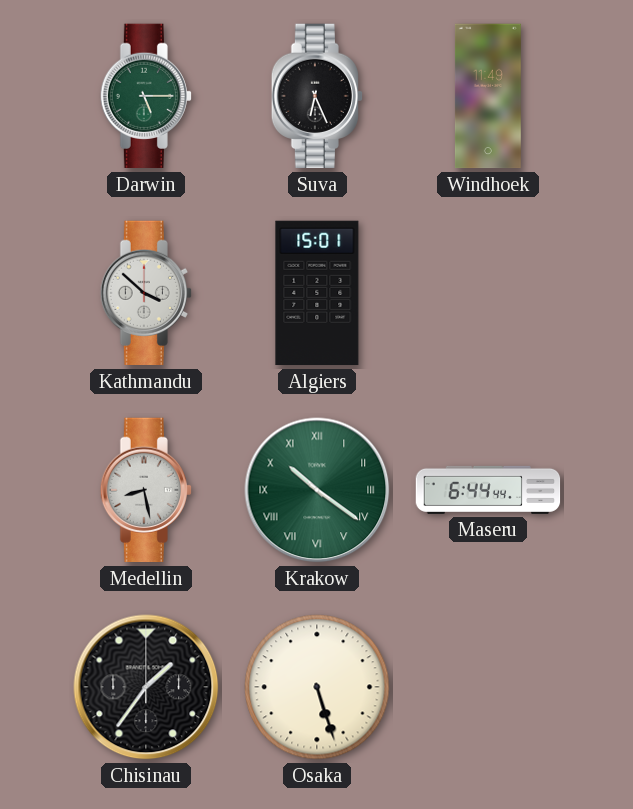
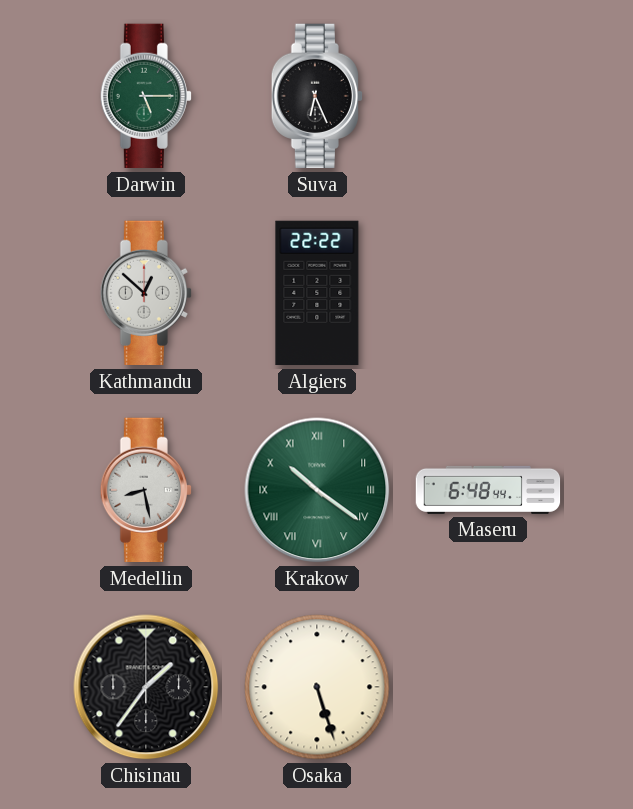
Windhoek: 11:49 -> none
Kathmandu: 3:52 -> 12:52
Algiers: 15:01 -> 22:22
Maseru: 6:44 -> 6:48
